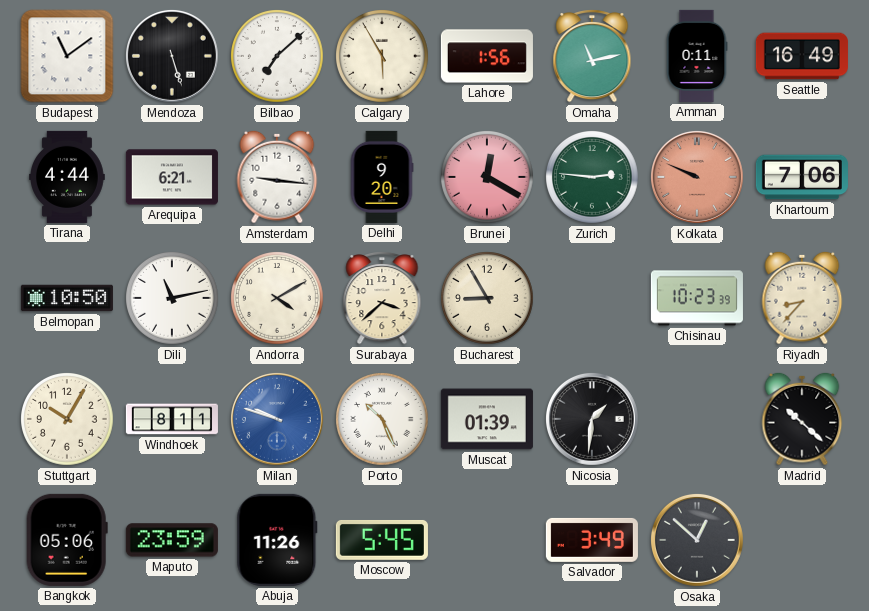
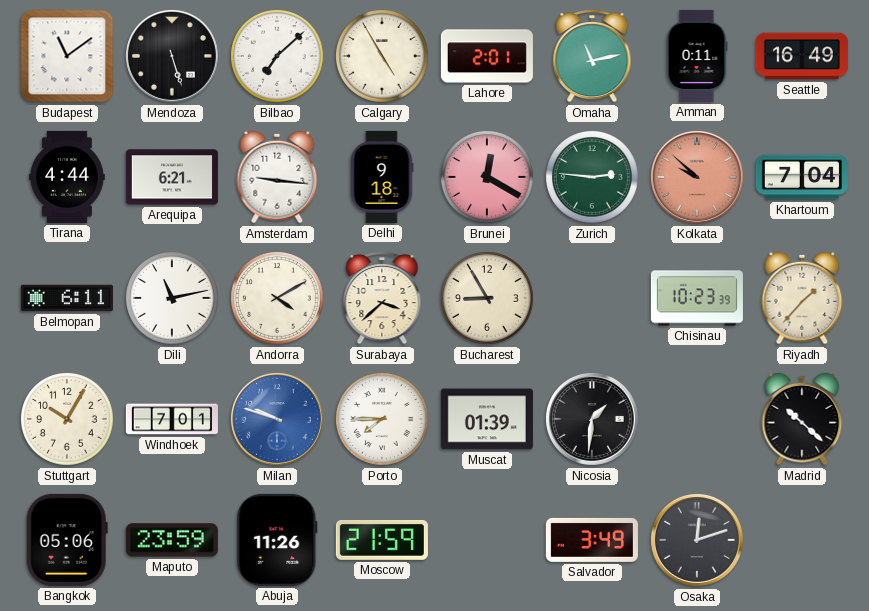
Calgary: 5:55 -> 4:55
Lahore: 1:56 -> 2:01
Delhi: 9:20 -> 9:18
Kolkata: 9:49 -> 9:52
Khartoum: 7:06 -> 7:04
Belmopan: 10:50 -> 6:11
Riyadh: 8:37 -> 1:37
Windhoek: 8:11 -> 7:01
Porto: 10:26 -> 7:45
Moscow: 5:45 -> 21:59
Osaka: 12:52 -> 12:12
